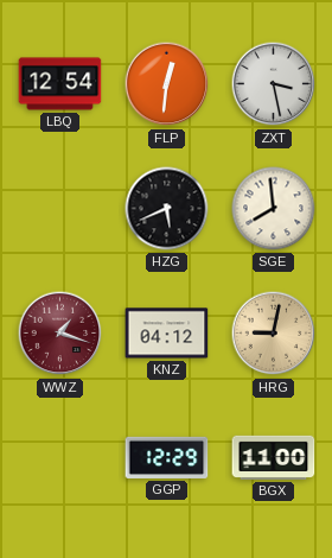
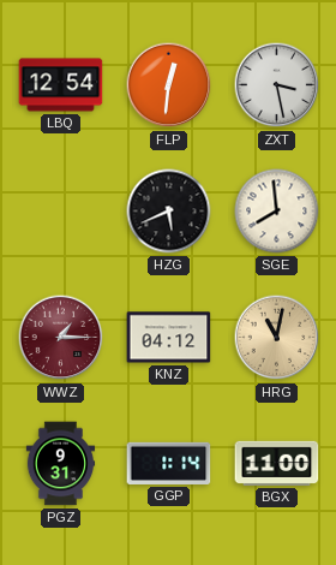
WWZ: 1:18 -> 1:15
HRG: 9:02 -> 11:02
PGZ: none -> 9:31
GGP: 12:29 -> 1:14
